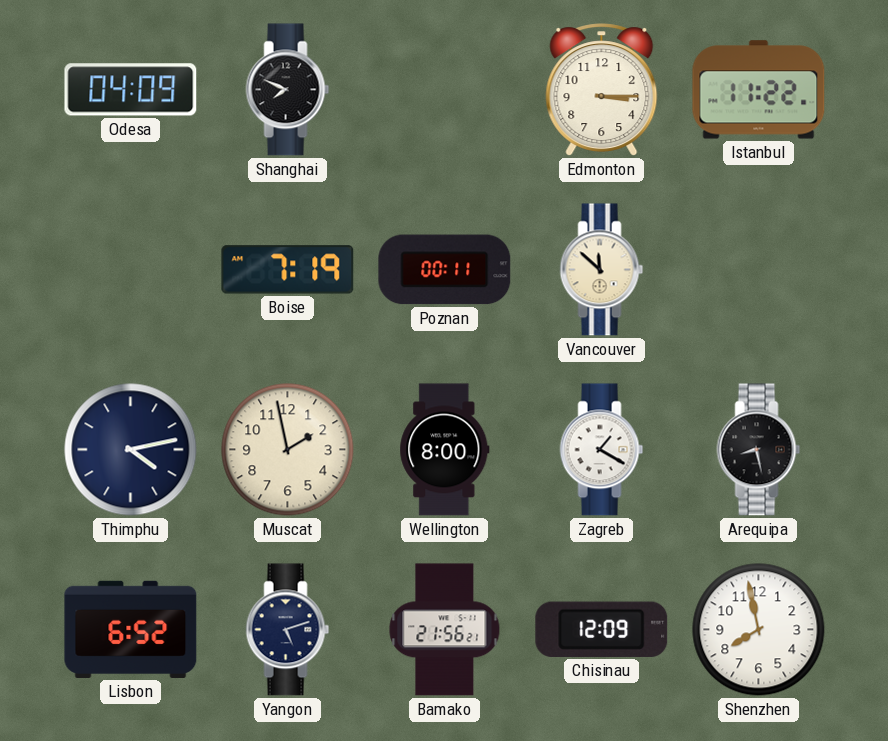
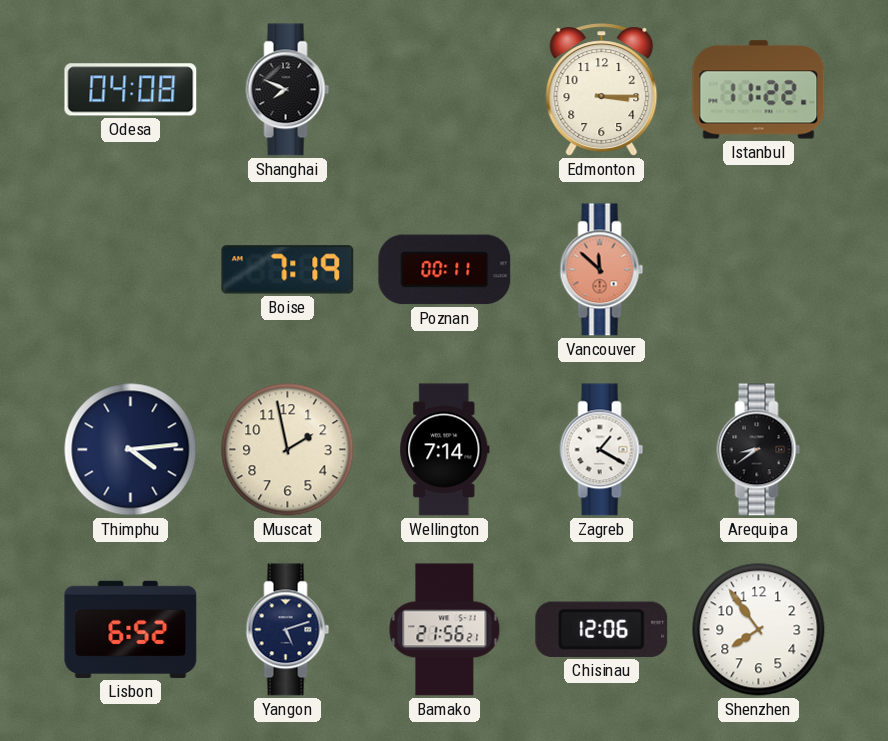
Odesa: 04:09 -> 04:08
Vancouver dial: cream -> salmon
Thimphu: 4:13 -> 4:14
Wellington: 8:00 -> 7:14
Arequipa: 8:28 -> 8:39
Chisinau: 12:09 -> 12:06
Shenzhen: 7:58 -> 7:54
